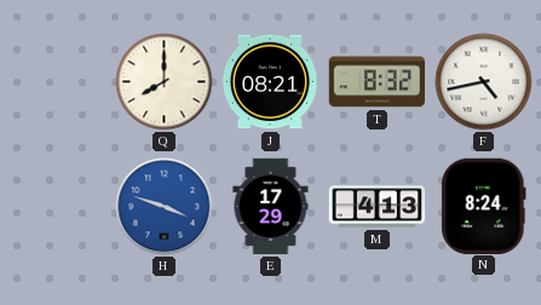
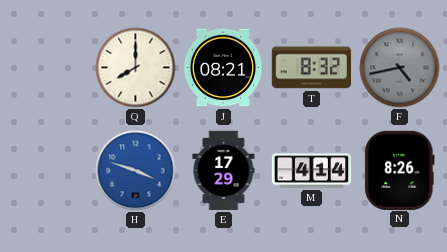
F dial: white -> grey
M: 4:13 -> 4:14
N: 8:24 -> 8:26
